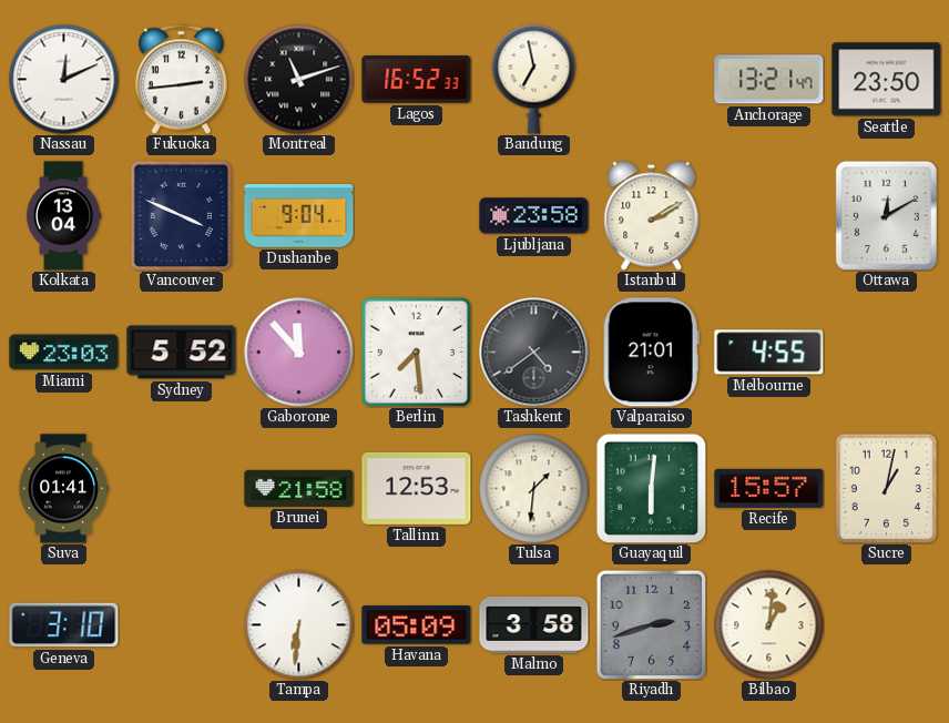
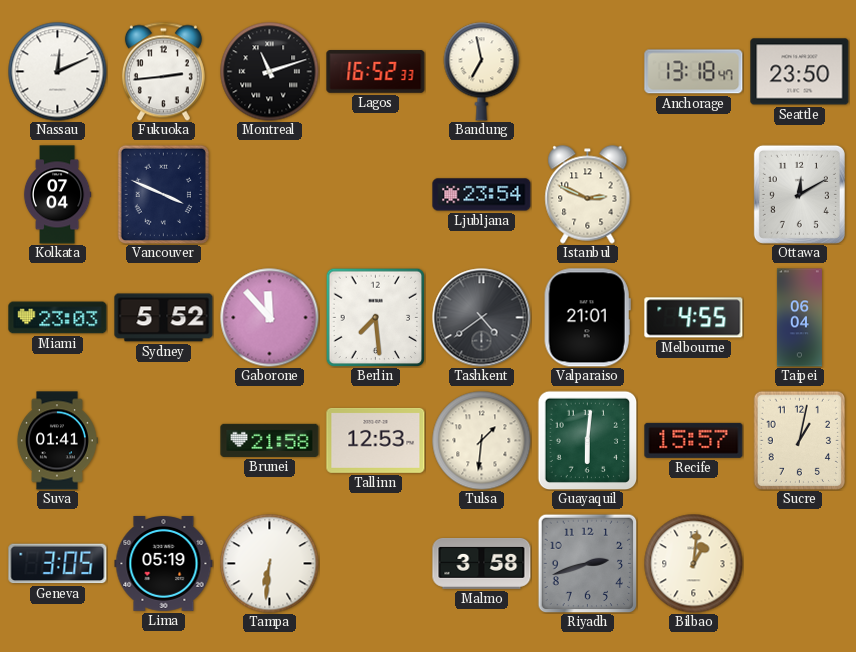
Anchorage: 13:21 -> 13:18
Kolkata: 13:04 -> 07:04
Dushanbe: 9:04 -> none
Ljubljana: 23:58 -> 23:54
Istanbul: 2:10 -> 2:49
Taipei: none -> 06:04
Geneva: 3:10 -> 3:05
Lima: none -> 05:19
Havana: 05:09 -> none
